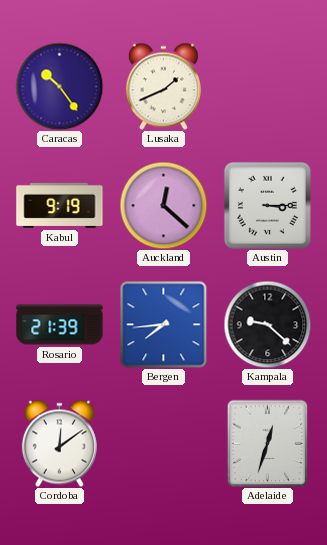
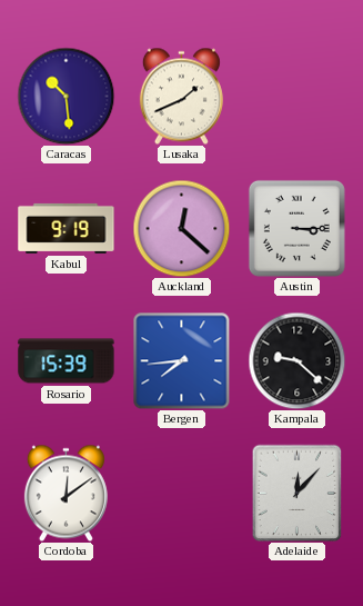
Caracas: 10:24 -> 10:29
Rosario: 21:39 -> 15:39
Adelaide: 12:33 -> 12:07
